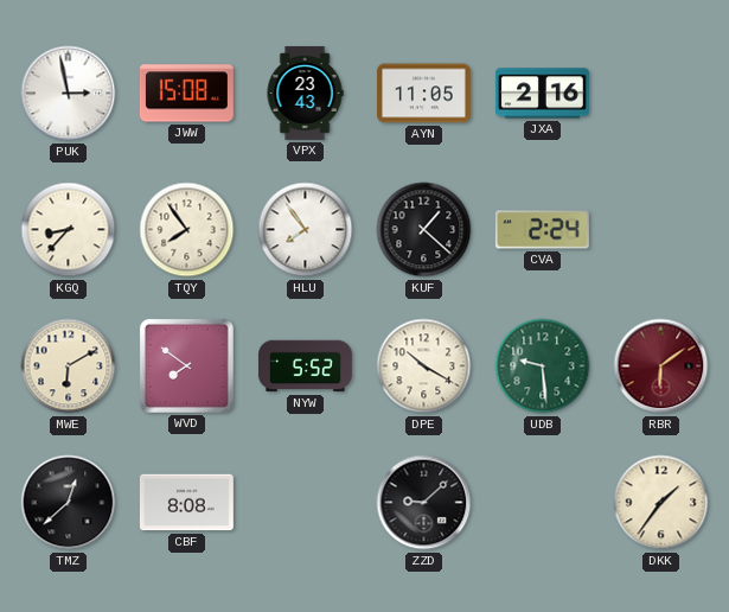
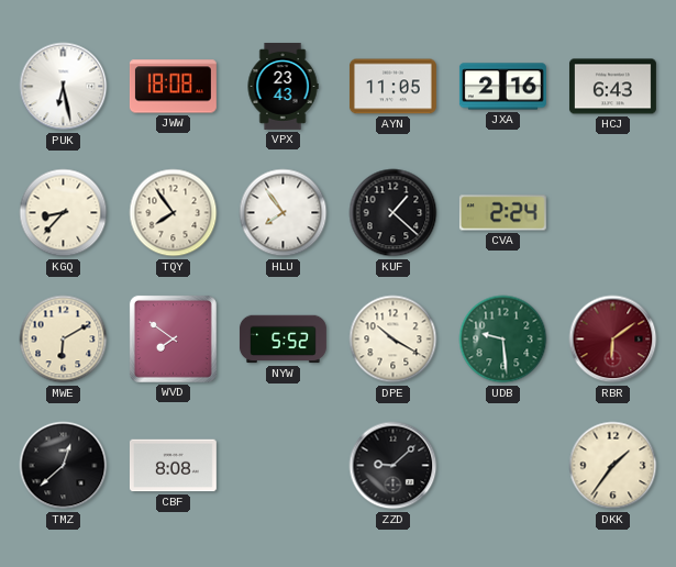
PUK: 2:58 -> 6:28
JWW: 15:08 -> 18:08
HCJ: none -> 6:43
